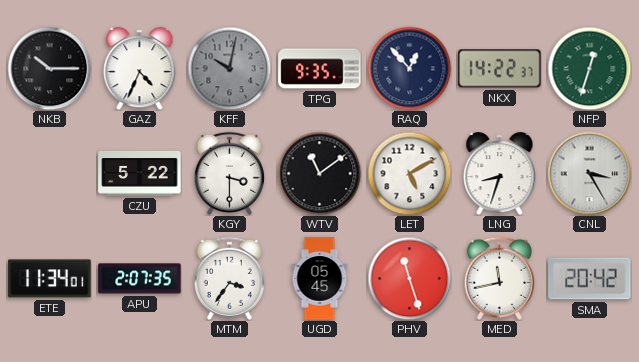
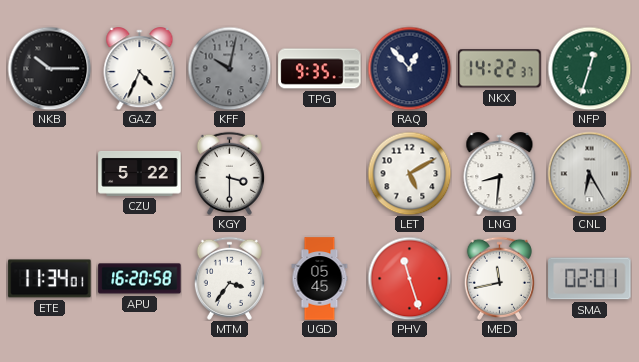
WTV: 11:09 -> none
LNG: 8:33 -> 8:31
CNL: 3:25 -> 6:25
APU: 2:07 -> 16:20
SMA: 20:42 -> 02:01
